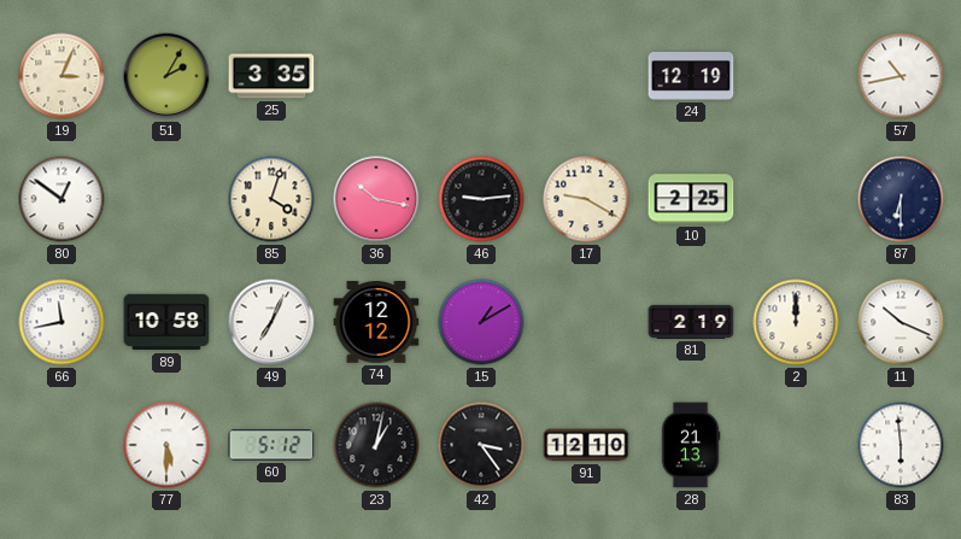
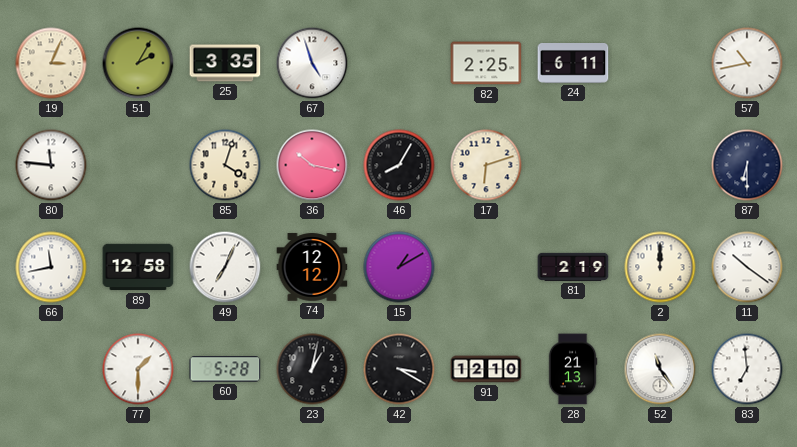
67: none -> 4:57
82: none -> 2:25
24: 12:19 -> 6:11
80: 12:51 -> 11:46
46: 9:14 -> 8:05
17: 9:20 -> 6:12
10: 2:25 -> none
89: 10:58 -> 12:58
11: 10:19 -> 10:21
77: 5:30 -> 1:30
60: 5:12 -> 5:28
42: 3:24 -> 3:20
52: none -> 11:24
83: 5:59 -> 6:59
